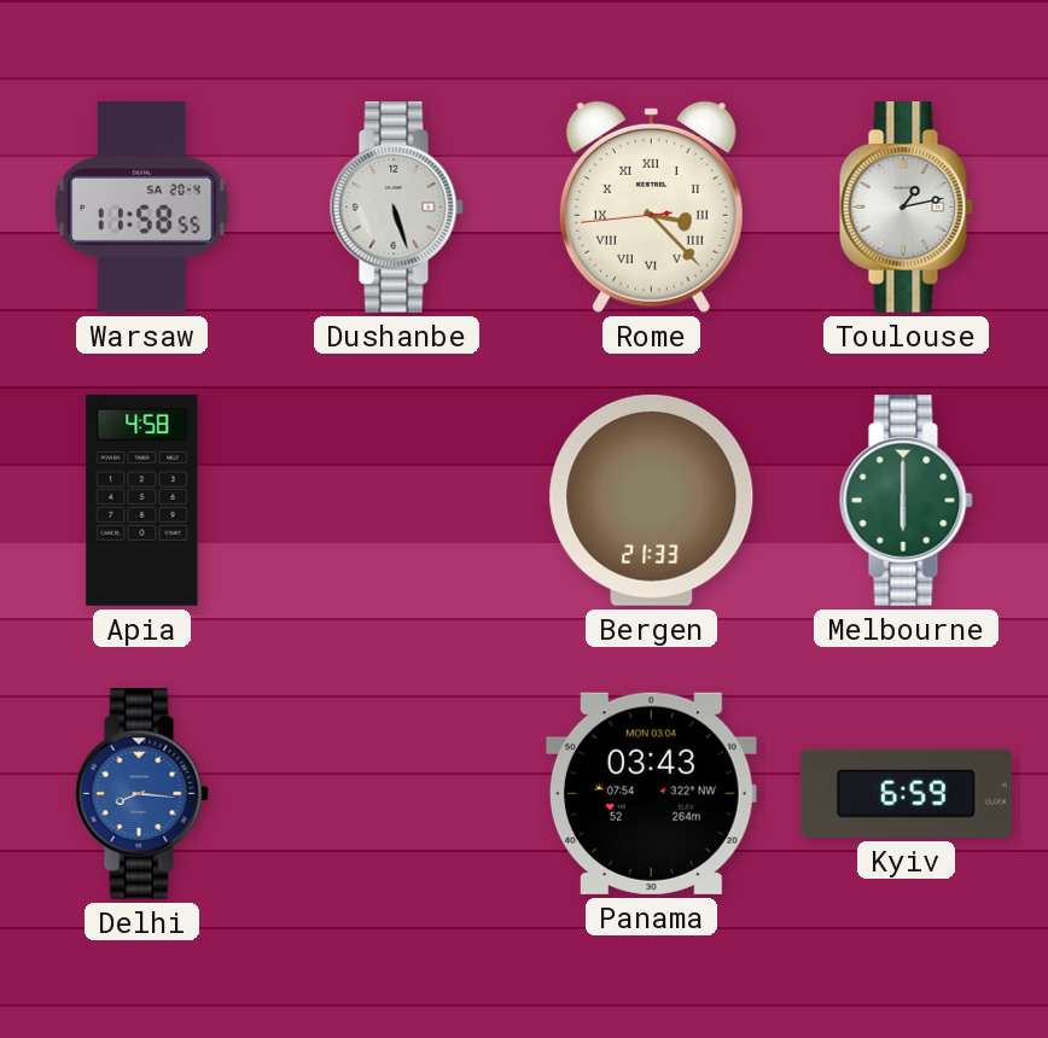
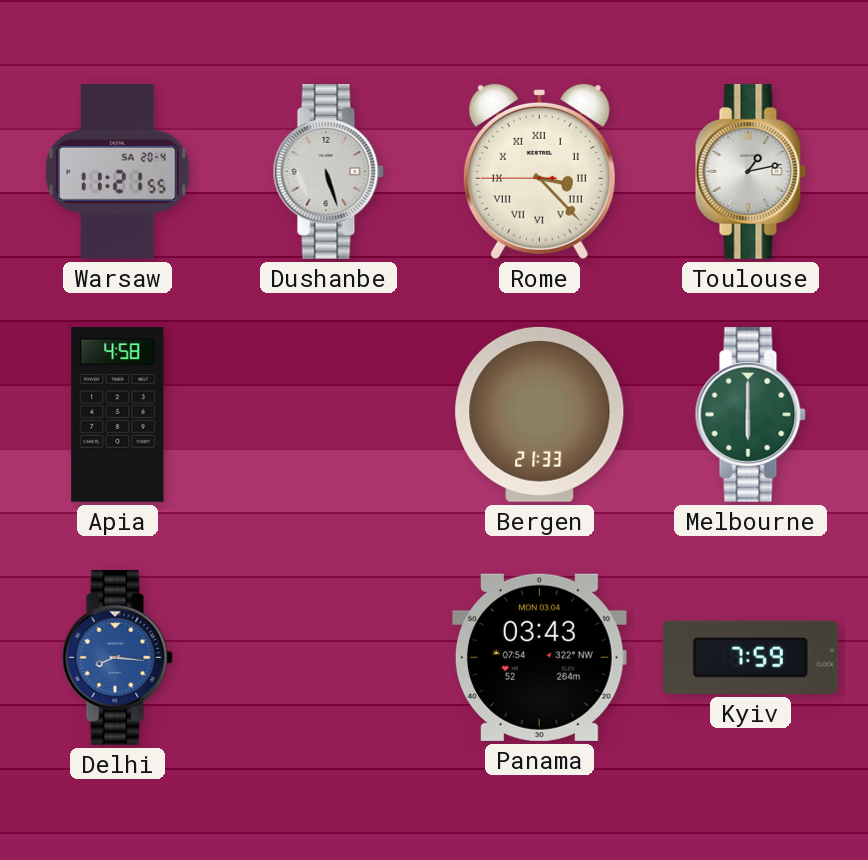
Warsaw: 11:58 -> 11:21
Rome: 3:22:44 -> 3:22:45
Kyiv: 6:59 -> 7:59
